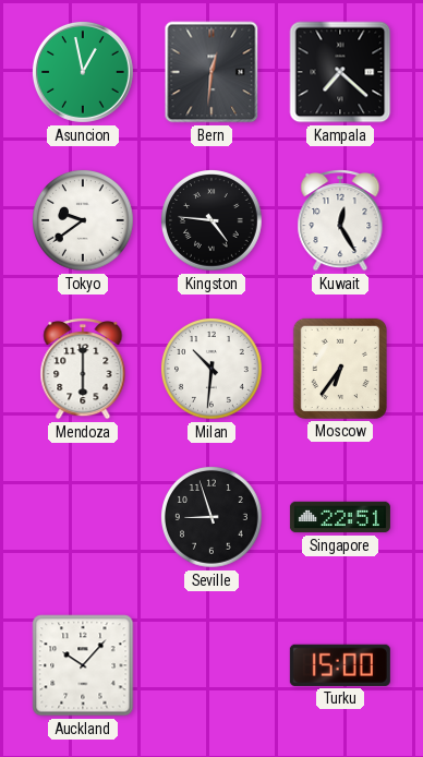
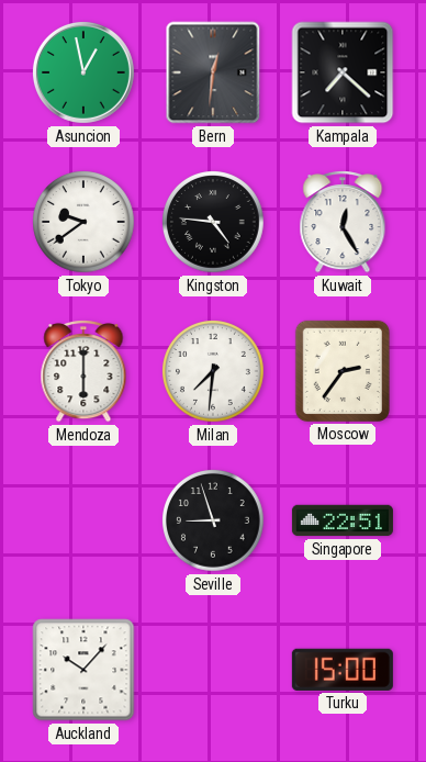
Milan: 10:31 -> 7:31
Moscow: 6:36 -> 2:36
